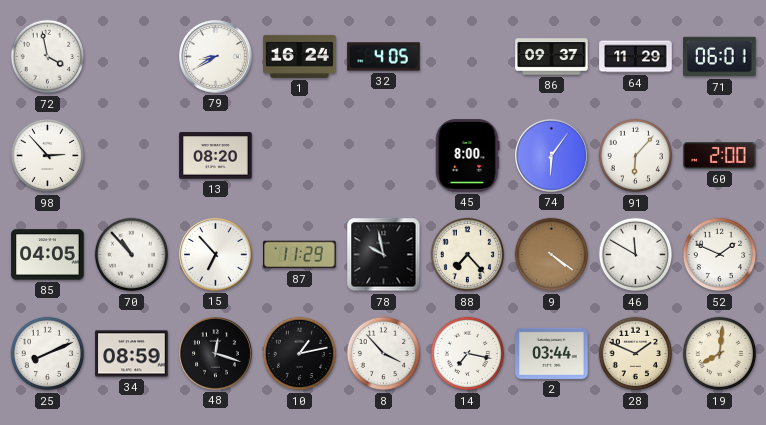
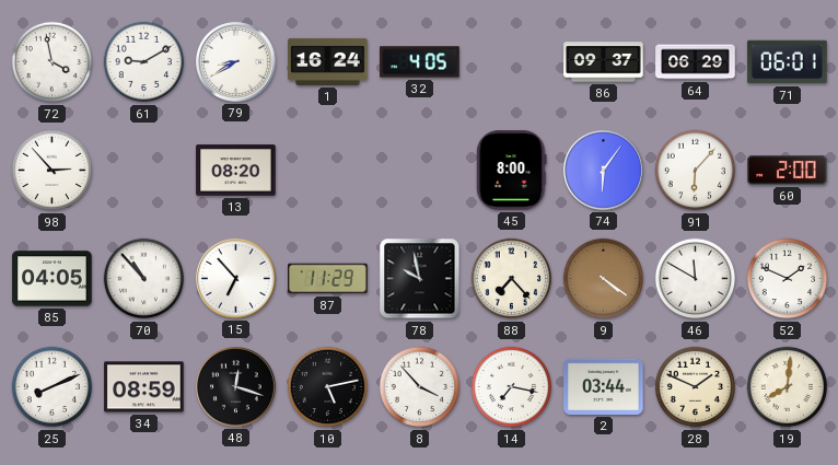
61: none -> 9:10
64: 11:29 -> 06:29
10: 1:13 -> 5:13
